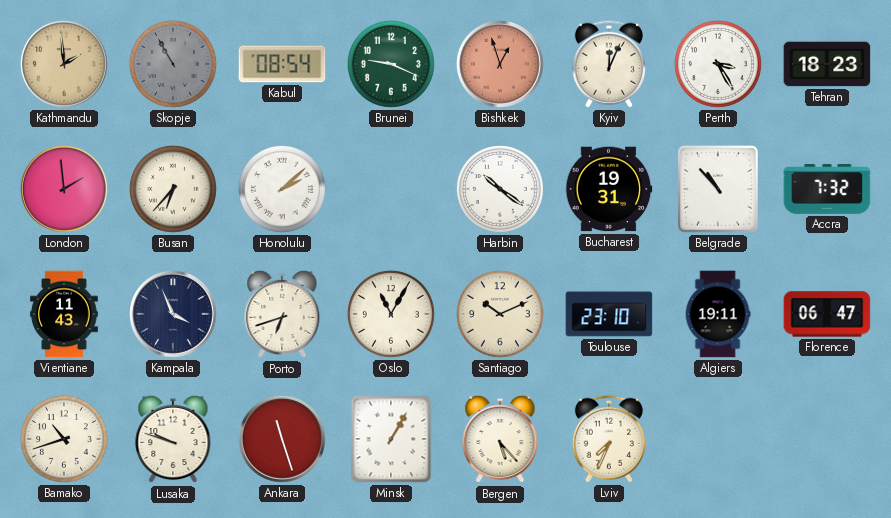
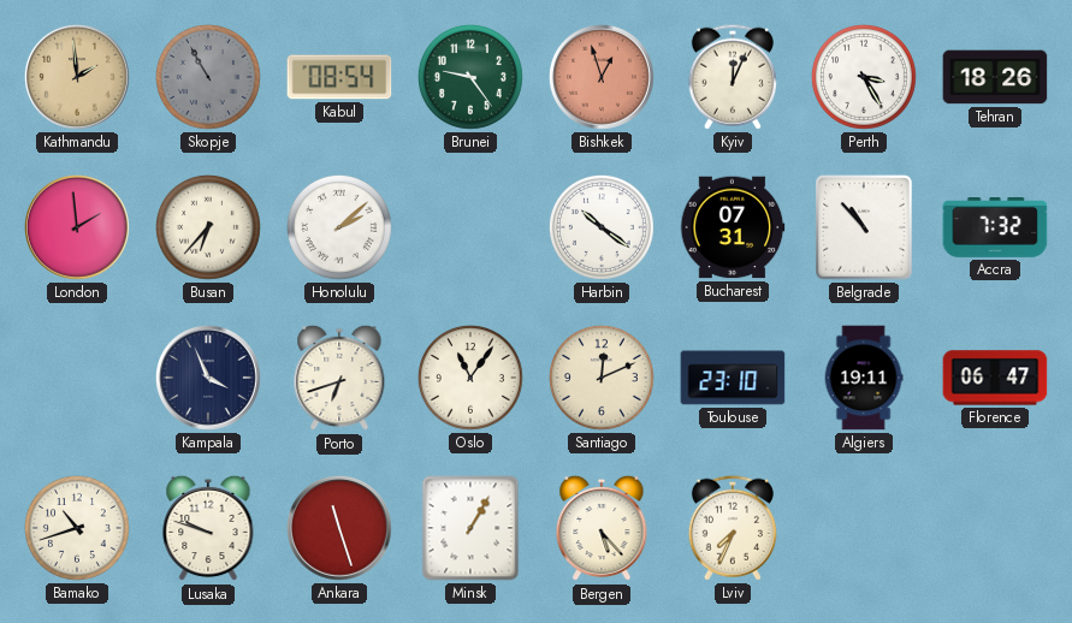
Brunei: 9:19 -> 9:24
Tehran: 18:23 -> 18:26
Bucharest: 19:31 -> 07:31
Vientiane: 11:43 -> none
Oslo: 11:05 -> 11:06
Santiago: 10:11 -> 12:11
